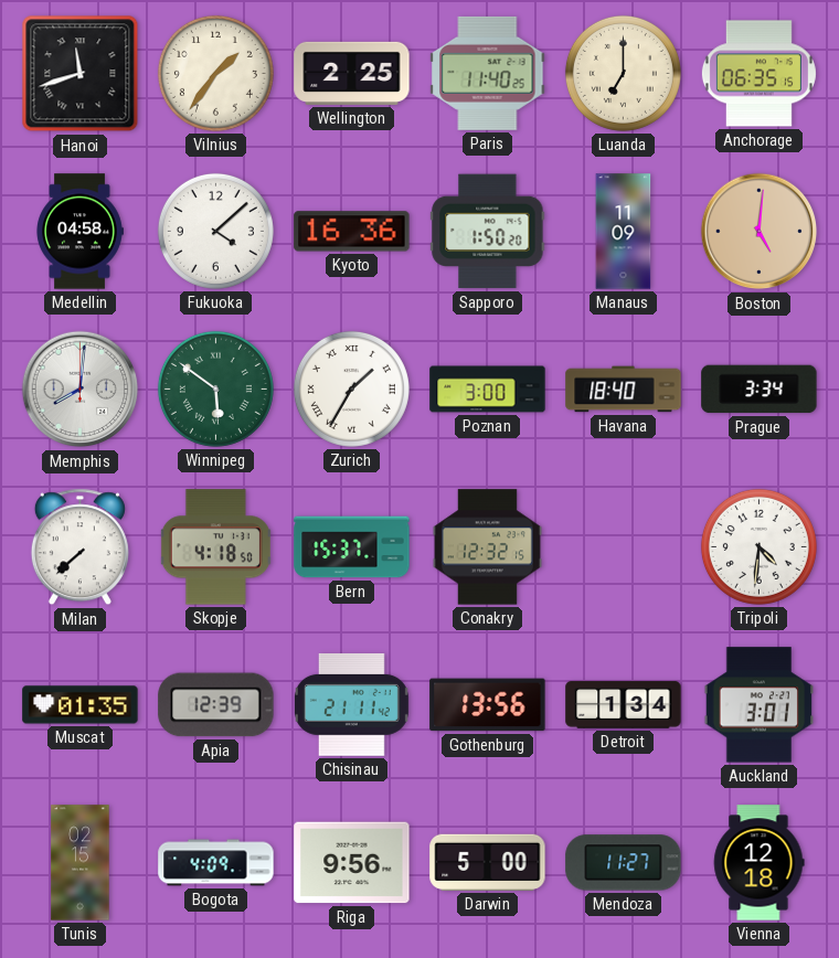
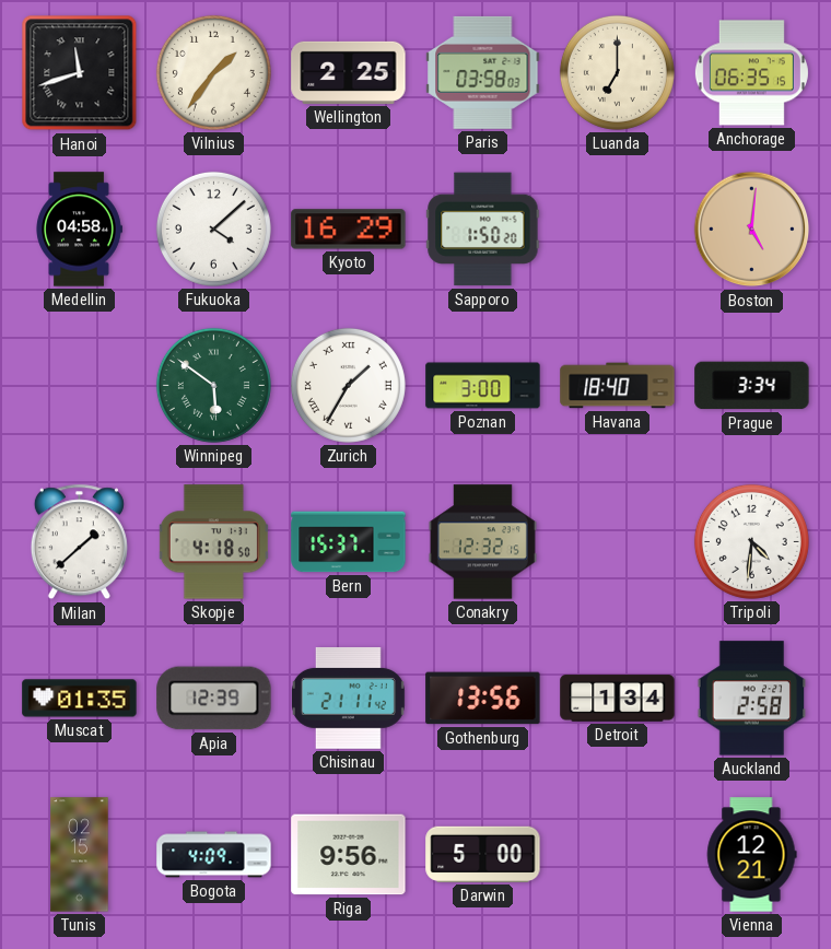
Paris: 11:40 -> 03:58
Kyoto: 16:36 -> 16:29
Manaus: 11:09 -> none
Memphis: 8:01 -> none
Milan: 7:38 -> 1:38
Auckland: 3:01 -> 2:58
Mendoza: 11:27 -> none
Vienna: 12:18 -> 12:21
